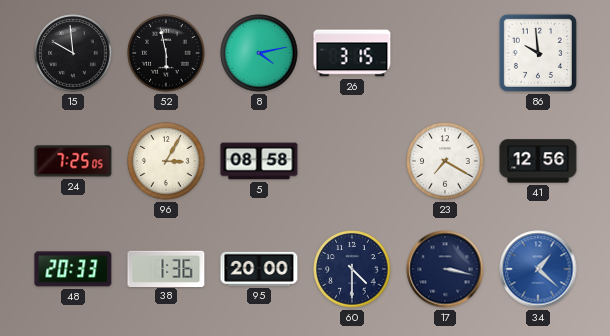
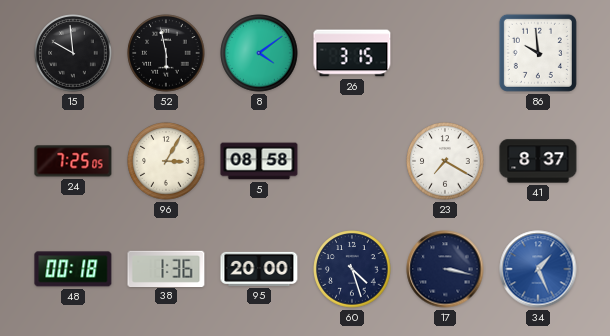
8: 4:13 -> 4:09
41: 12:56 -> 8:37
48: 20:33 -> 00:18
60: 4:30 -> 4:27
34: 1:22 -> 1:26
